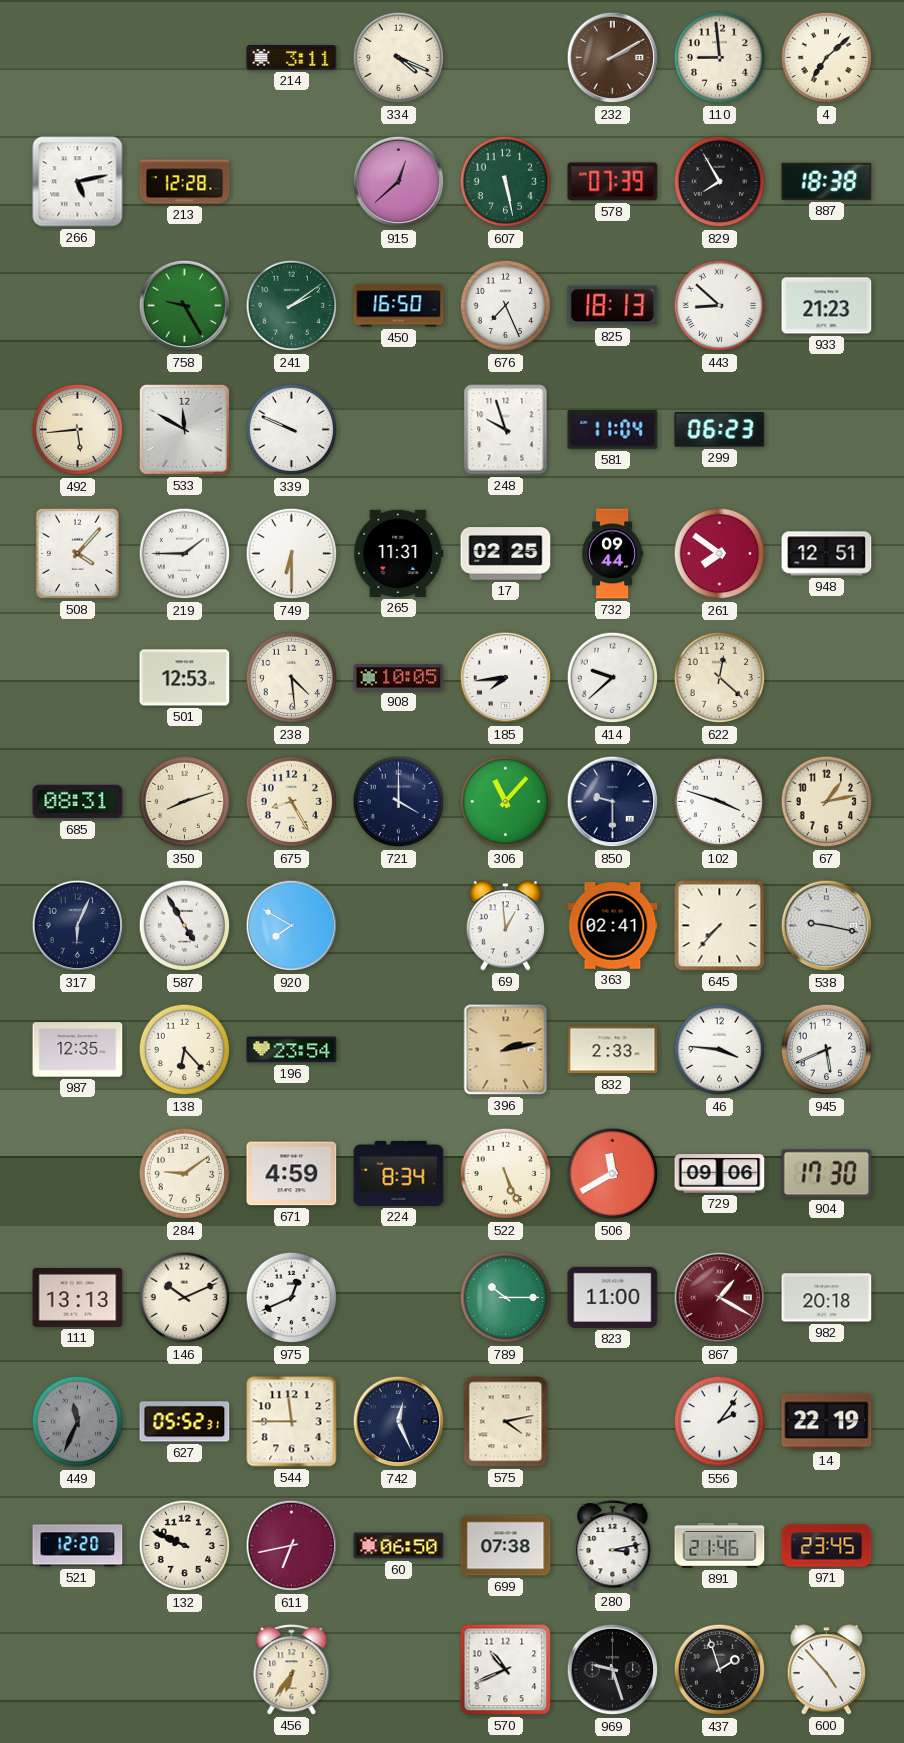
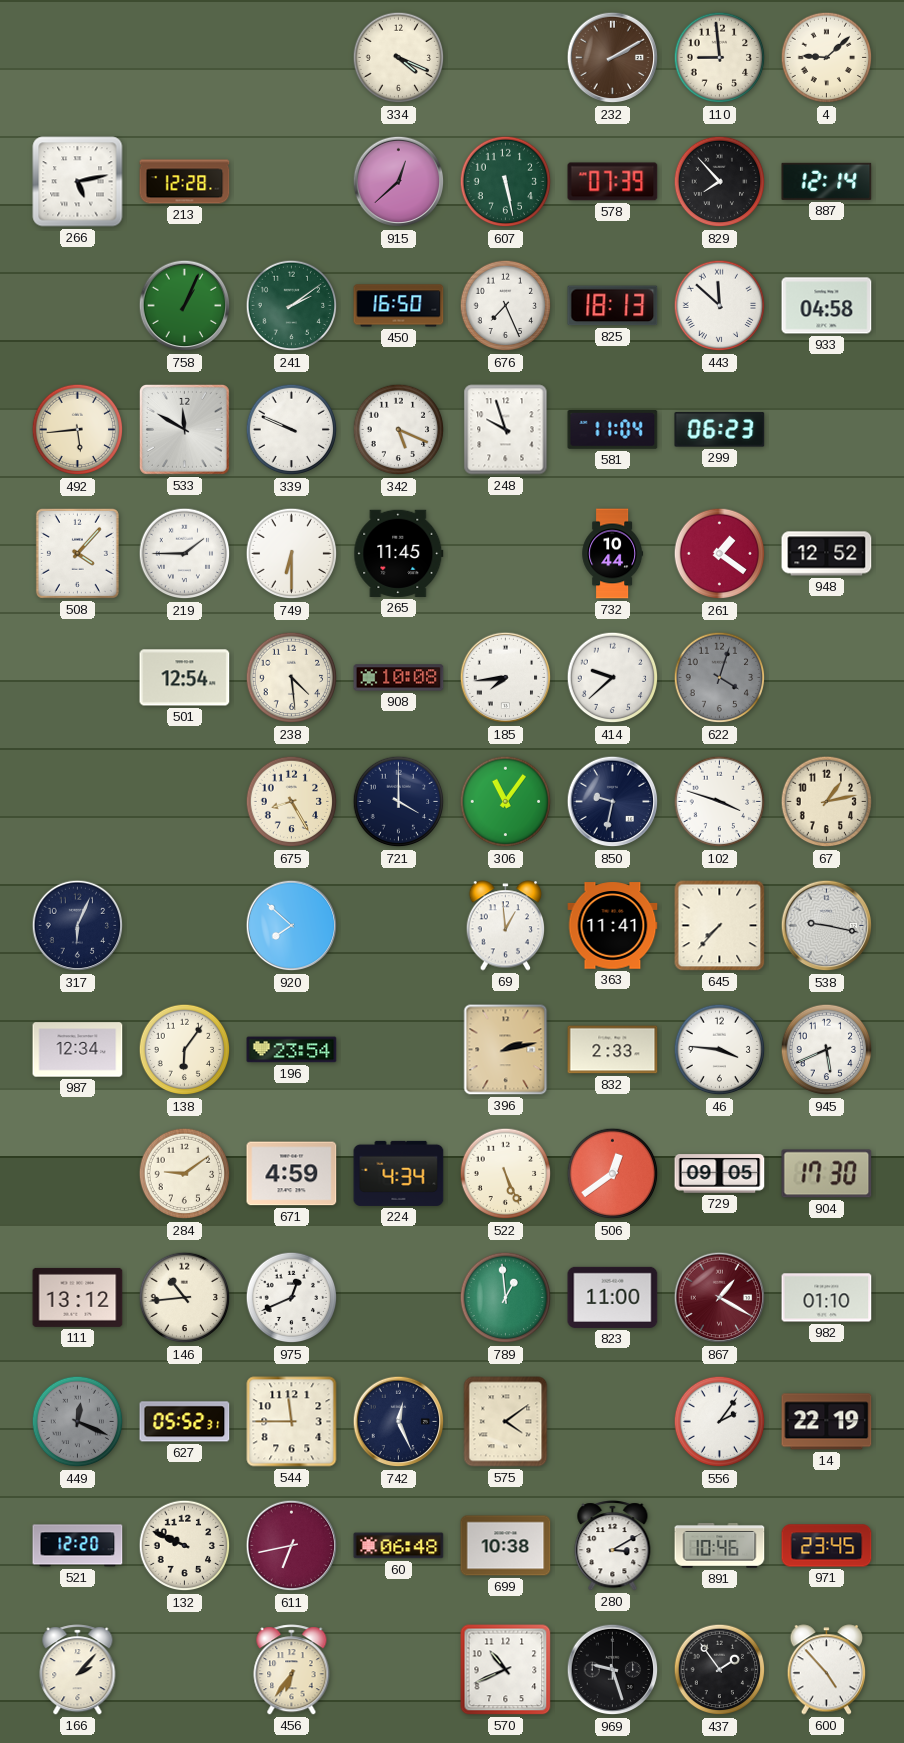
214: 3:11 -> none
4: 7:08 -> 9:08
829: 7:55 -> 7:53
887: 18:38 -> 12:14
758: 9:25 -> 1:04
443: 8:52 -> 11:52
933: 21:23 -> 04:58
342: none -> 5:19
265: 11:31 -> 11:45
17: 02:25 -> none
732: 09:44 -> 10:44
261: 7:51 -> 1:21
948: 12:51 -> 12:52
501: 12:53 -> 12:54
908: 10:05 -> 10:08
622: 12:22 -> 4:03
622 dial: cream -> grey
685: 08:31 -> none
350: 8:12 -> none
306: 11:07 -> 11:06
850: 9:30 -> 9:32
587: 4:55 -> none
920: 7:50 -> 7:52
363: 02:41 -> 11:41
987: 12:35 -> 12:34
138: 6:23 -> 6:06
224: 8:34 -> 4:34
506: 11:40 -> 12:39
729: 09:06 -> 09:05
111: 13:13 -> 13:12
146: 10:11 -> 10:44
789: 10:15 -> 12:59
982: 20:18 -> 01:10
449: 11:34 -> 12:19
575: 4:13 -> 4:09
60: 06:50 -> 06:48
699: 07:38 -> 10:38
280: 3:13 -> 3:10
891: 21:46 -> 10:46
166: none -> 2:07
437: 1:57 -> 1:54
